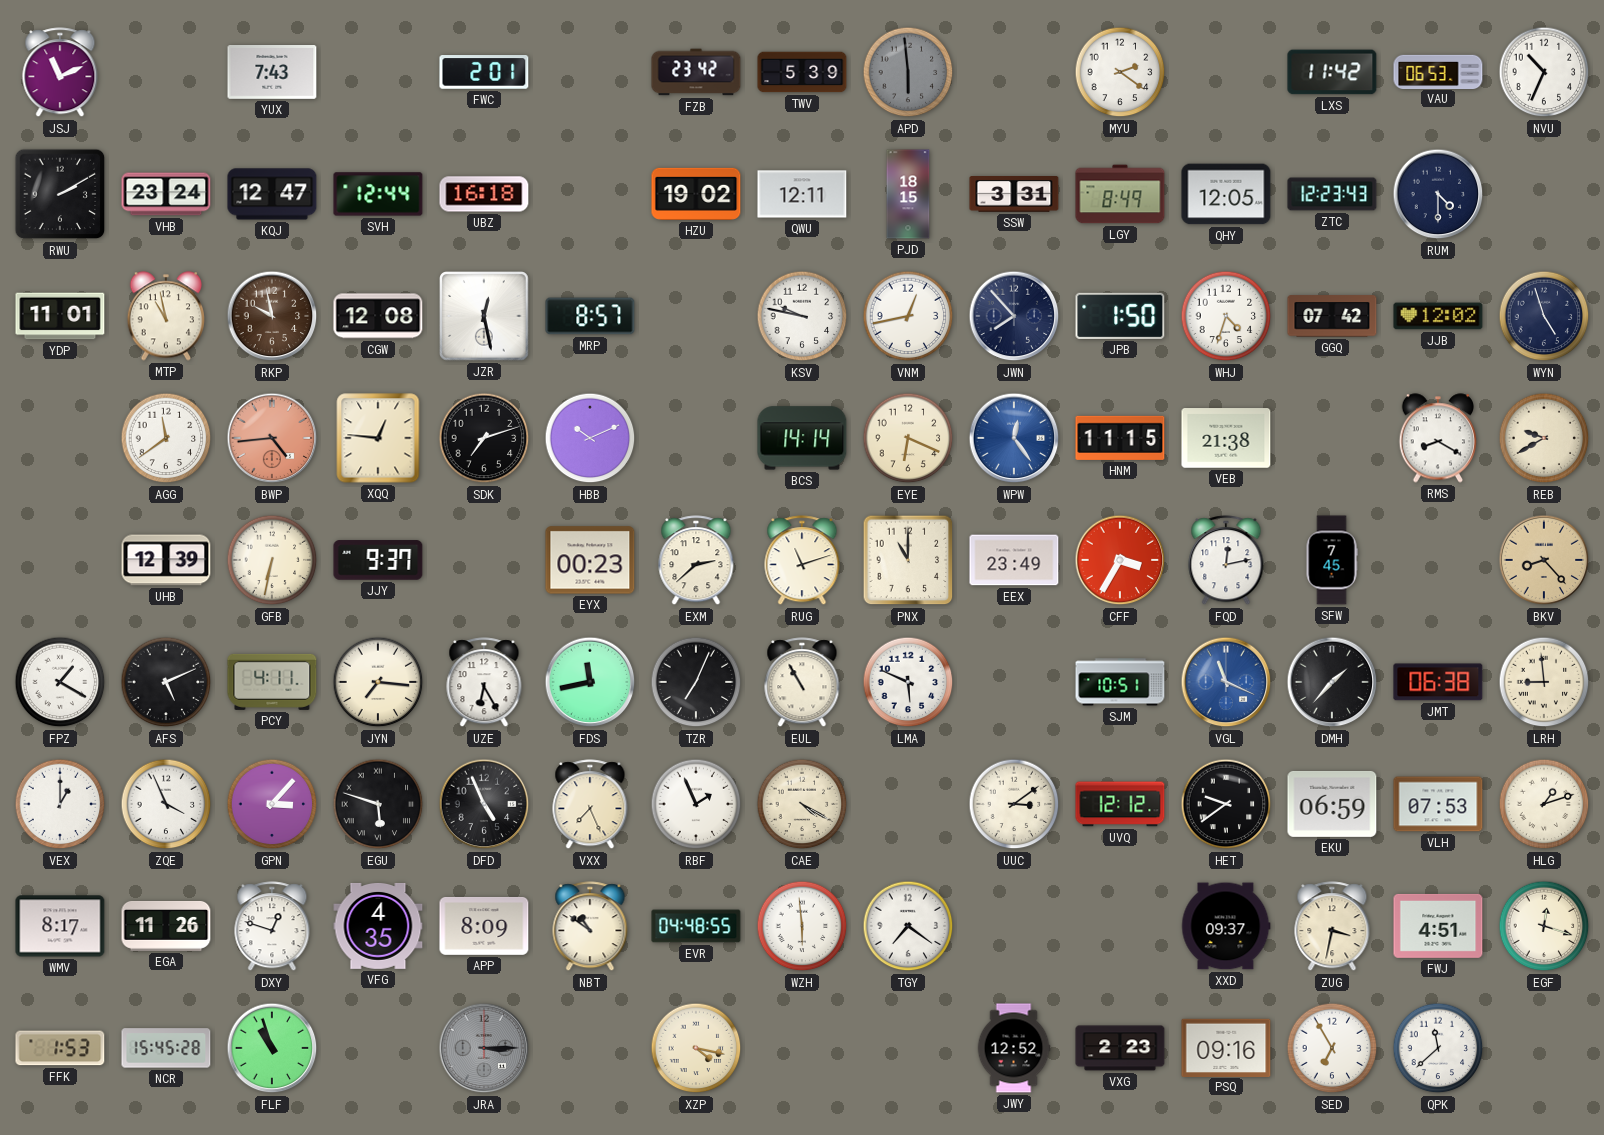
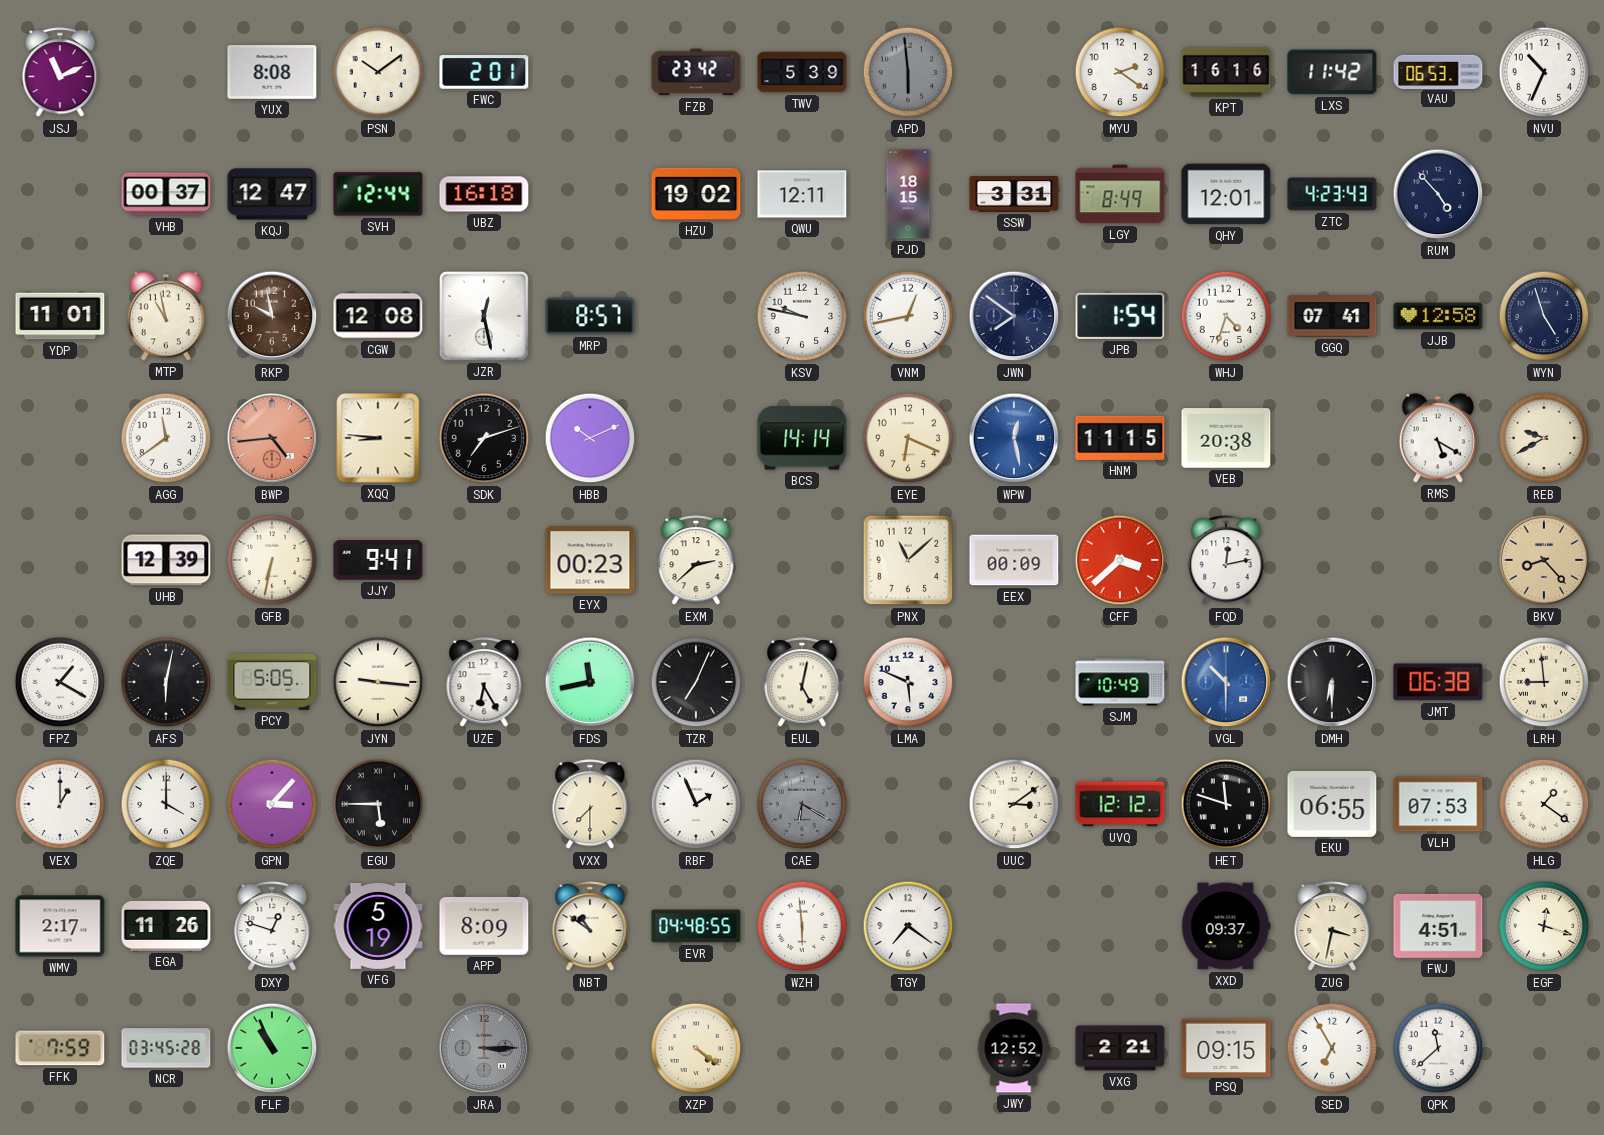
YUX: 7:43 -> 8:08
PSN: none -> 10:09
KPT: none -> 16:16
RWU: 2:10 -> none
VHB: 23:24 -> 00:37
QHY: 12:05 -> 12:01
ZTC: 12:23 -> 4:23
RUM: 4:30 -> 4:53
JWN: 7:53 -> 7:51
JPB: 1:50 -> 1:54
GGQ: 07:42 -> 07:41
JJB: 12:02 -> 12:58
XQQ: 12:46 -> 8:46
WPW: 12:24 -> 12:28
VEB: 21:38 -> 20:38
RMS: 8:20 -> 5:20
JJY: 9:37 -> 9:41
RUG: 11:12 -> none
PNX: 11:00 -> 11:08
EEX: 23:49 -> 00:09
CFF: 3:35 -> 3:38
SFW: 7:45 -> none
AFS: 5:11 -> 6:02
PCY: 4:11 -> 5:05
JYN: 7:16 -> 9:16
EUL: 10:55 -> 5:02
SJM: 10:51 -> 10:49
VGL: 11:19 -> 10:30
DMH: 1:37 -> 6:30
ZQE: 3:56 -> 4:00
EGU: 5:48 -> 5:45
DFD: 4:56 -> none
VXX: 7:26 -> 7:30
CAE: 4:20 -> 6:20
CAE dial: cream -> grey
HET: 9:39 -> 11:48
EKU: 06:59 -> 06:55
HLG: 1:12 -> 1:21
WMV: 8:17 -> 2:17
VFG: 4:35 -> 5:19
FFK: 1:53 -> 7:59
NCR: 15:45 -> 03:45
FLF: 10:57 -> 10:56
XZP: 4:17 -> 4:21
VXG: 2:23 -> 2:21
PSQ: 09:16 -> 09:15
